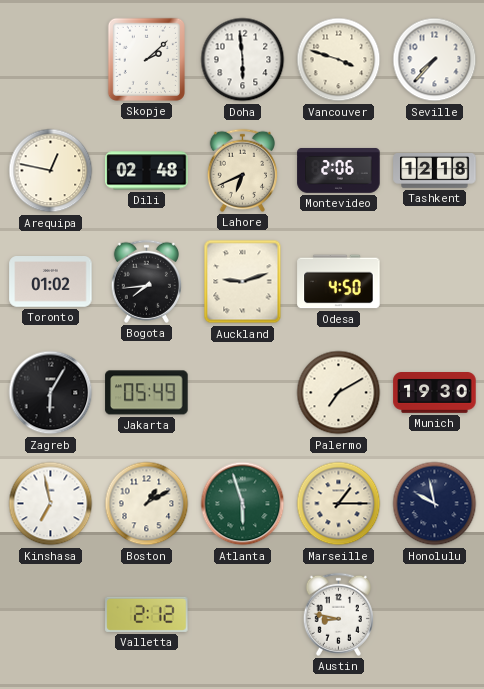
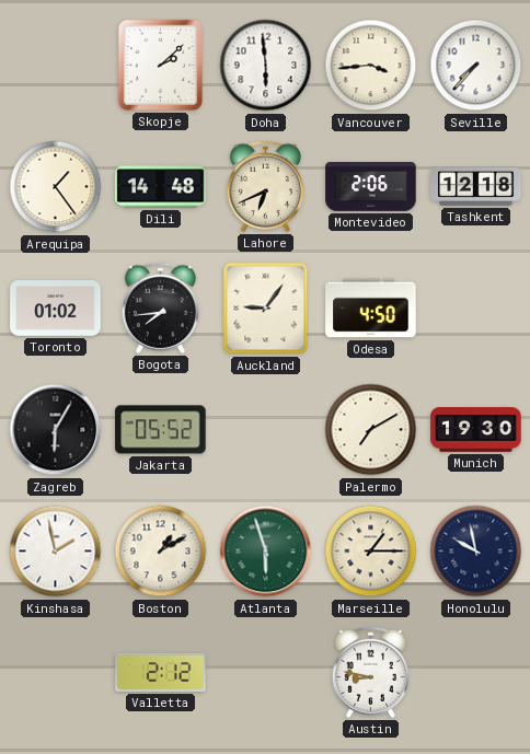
Vancouver: 3:48 -> 3:44
Arequipa: 12:47 -> 1:24
Dili: 02:48 -> 14:48
Auckland: 9:12 -> 9:06
Jakarta: 05:49 -> 05:52
Kinshasa: 6:58 -> 1:58
